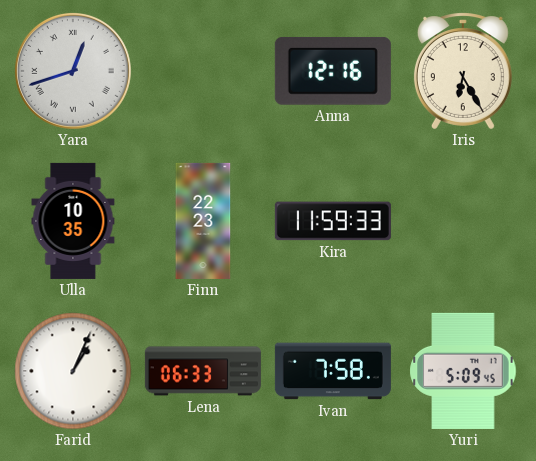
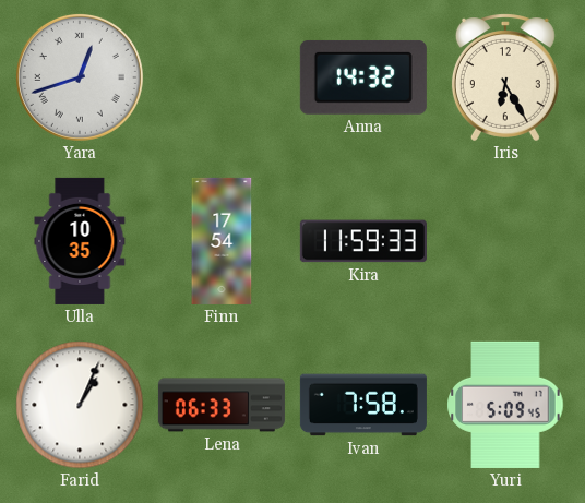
Anna: 12:16 -> 14:32
Finn: 22:23 -> 17:54
